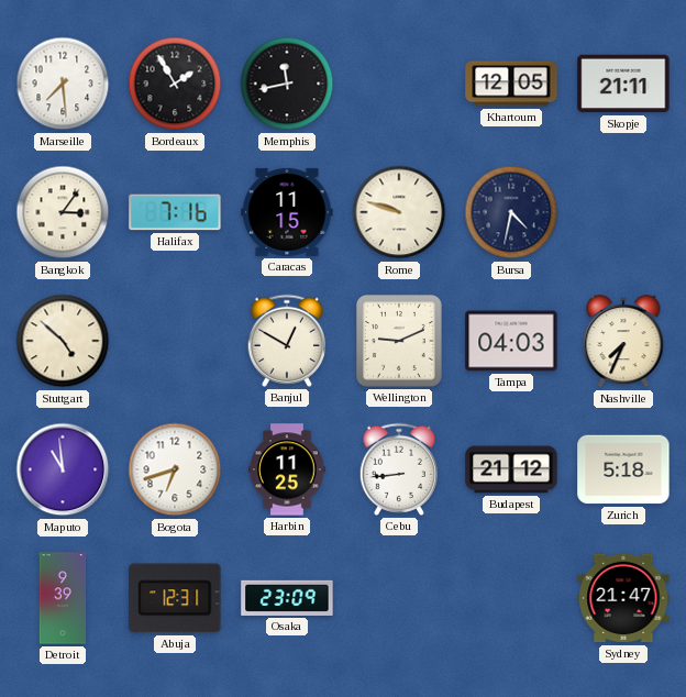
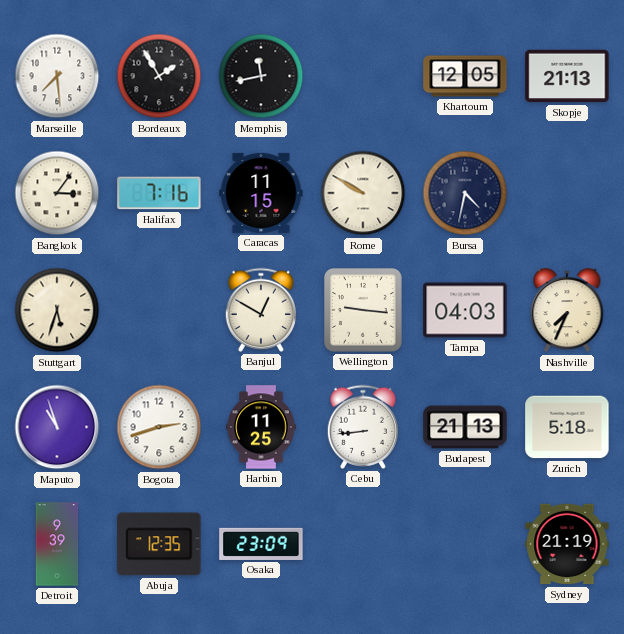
Skopje: 21:11 -> 21:13
Rome: 9:48 -> 9:50
Stuttgart: 4:52 -> 5:33
Wellington: 9:11 -> 9:16
Maputo: 10:59 -> 10:57
Bogota: 6:42 -> 2:42
Budapest: 21:12 -> 21:13
Abuja: 12:31 -> 12:35
Sydney: 21:47 -> 21:19
